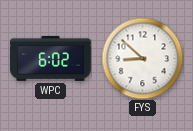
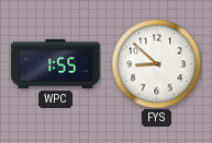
WPC: 6:02 -> 1:55
